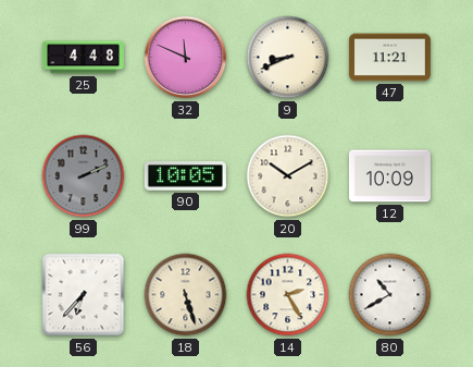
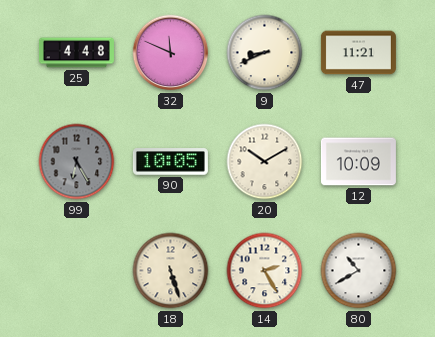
99: 2:11 -> 6:25
56: 6:37 -> none
